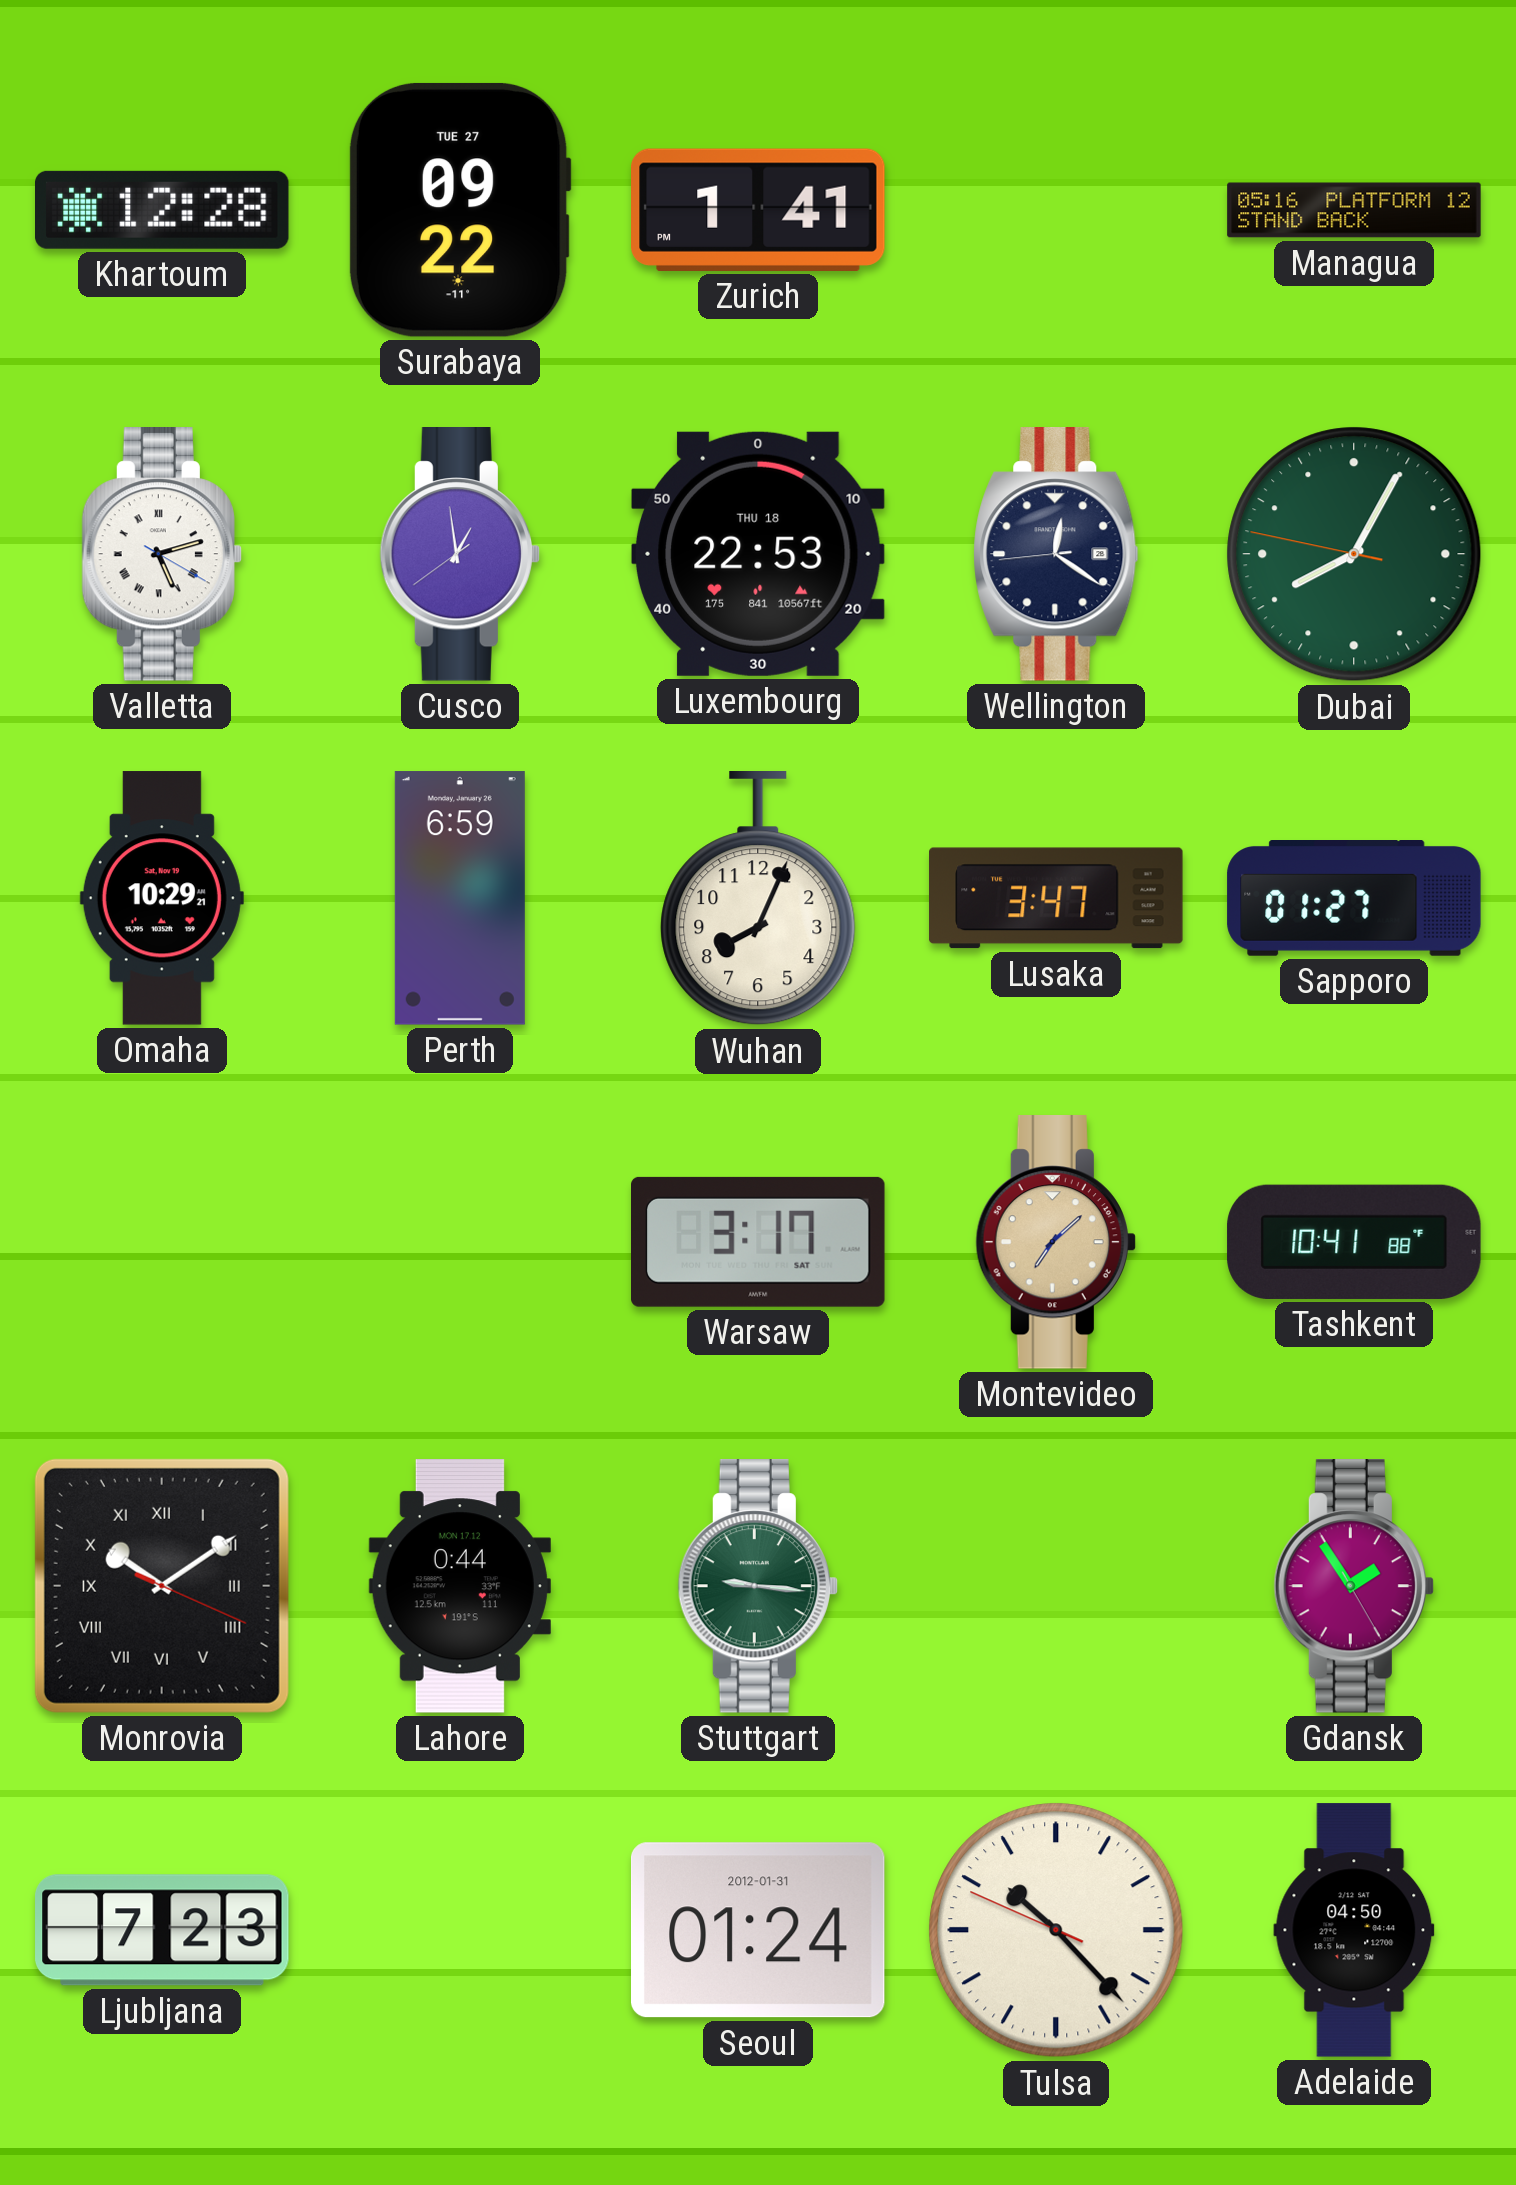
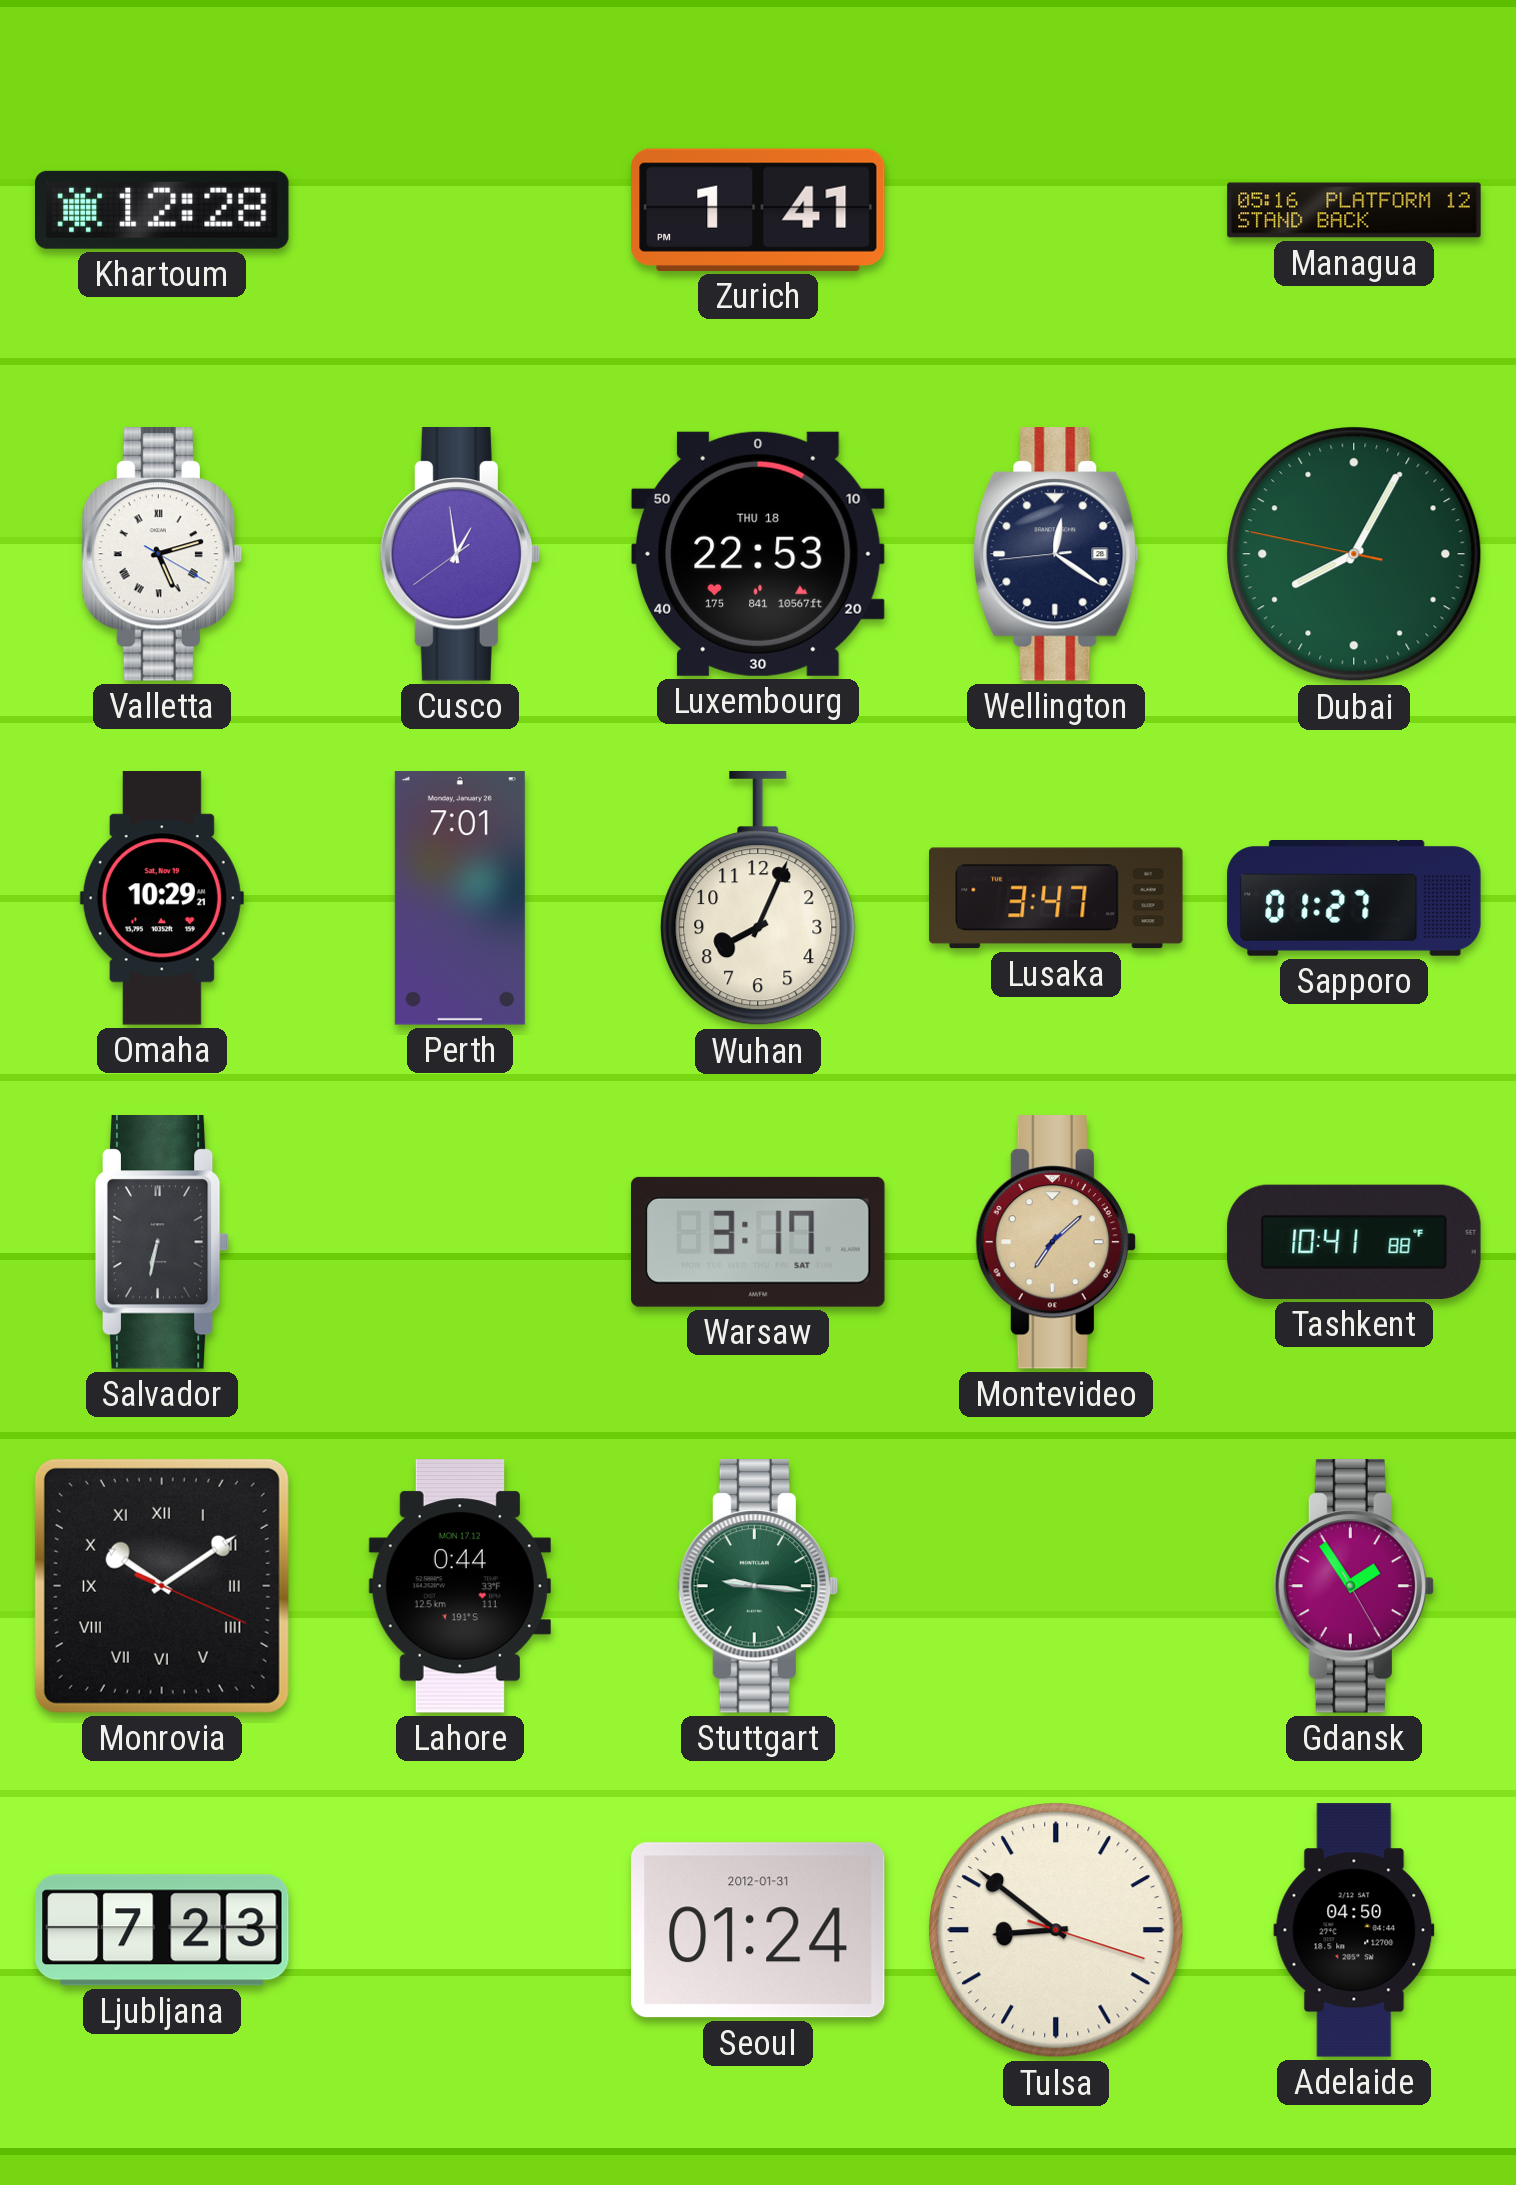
Surabaya: 09:22 -> none
Perth: 6:59 -> 7:01
Salvador: none -> 6:32
Tulsa: 10:22 -> 8:51
